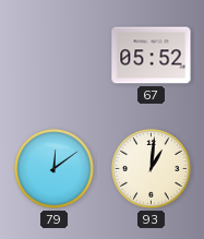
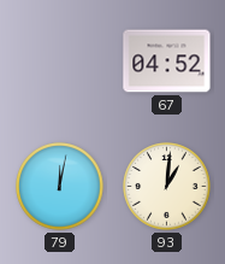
67: 05:52 -> 04:52
79: 12:09 -> 12:02
